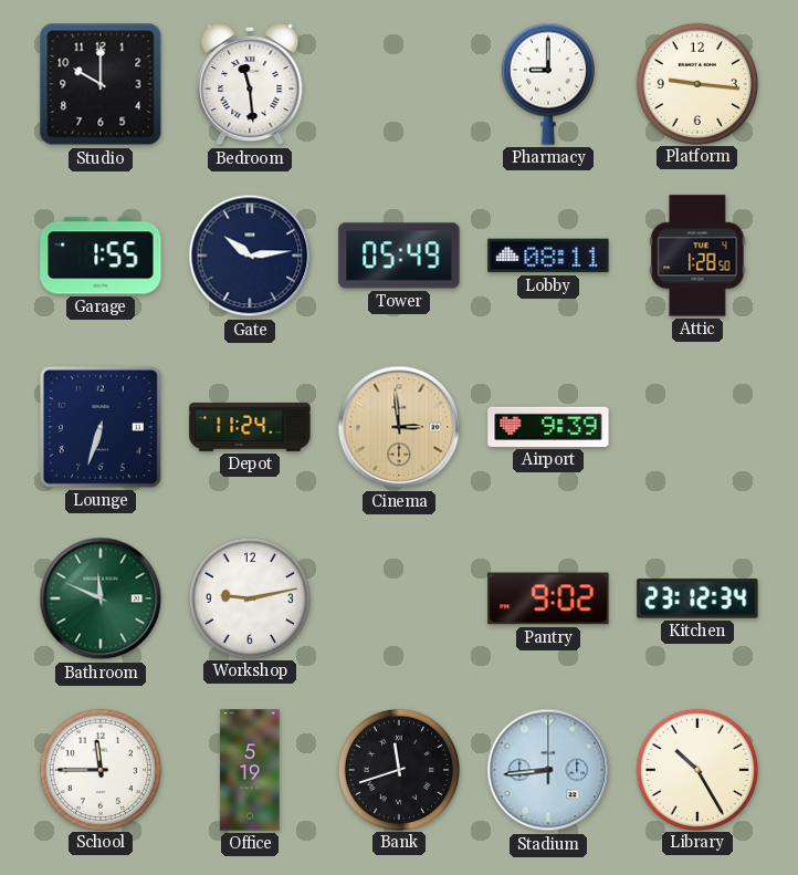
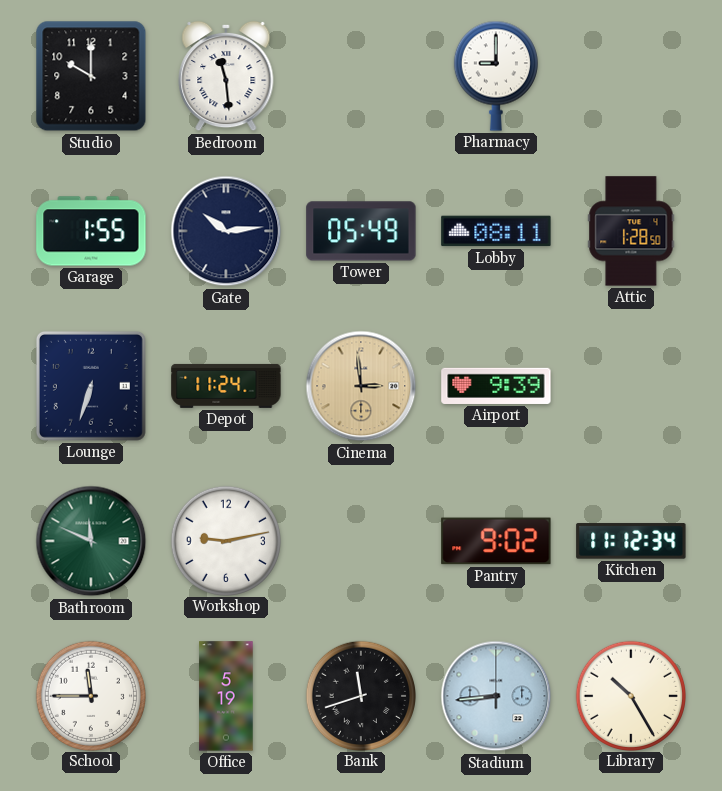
Platform: 9:16 -> none
Kitchen: 23:12 -> 11:12
